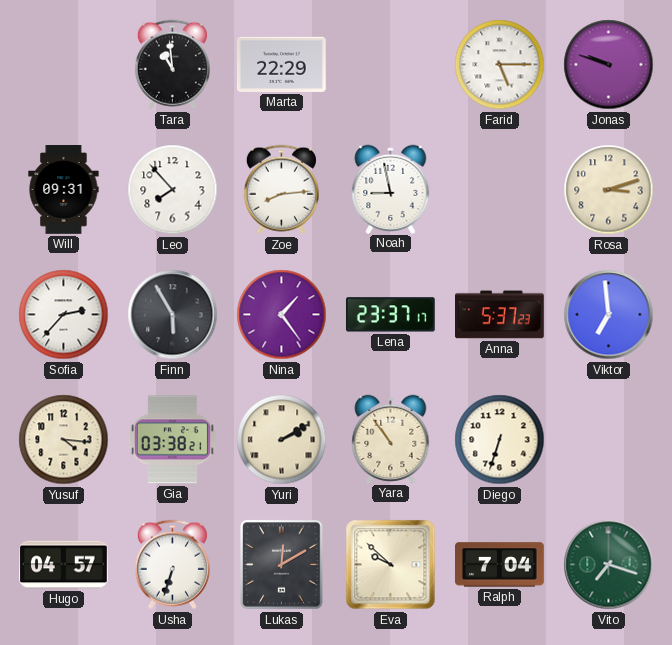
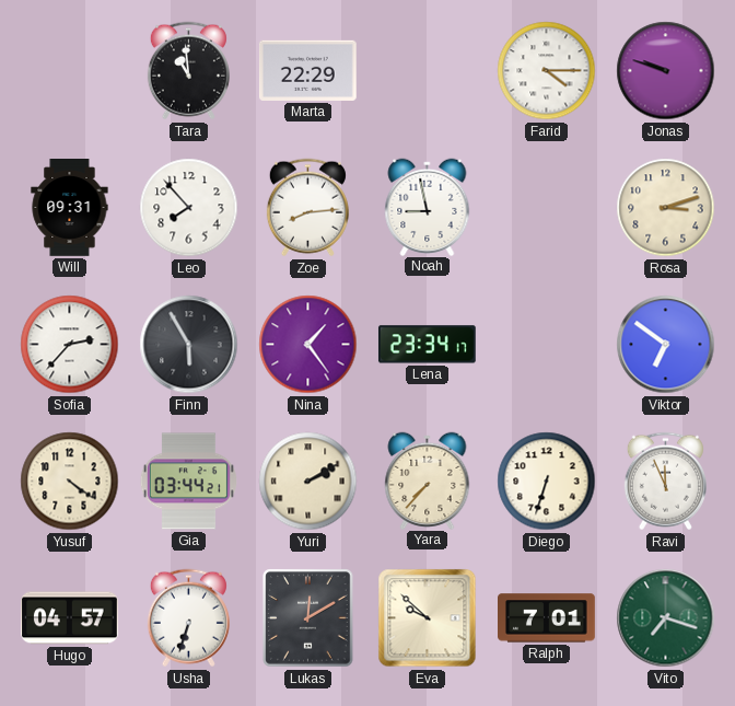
Farid: 5:15 -> 4:15
Lena: 23:37 -> 23:34
Anna: 5:37 -> none
Viktor: 6:59 -> 6:51
Yusuf: 4:16 -> 4:21
Gia: 03:38 -> 03:44
Yara: 10:54 -> 7:37
Ravi: none -> 11:56
Ralph: 7:04 -> 7:01
